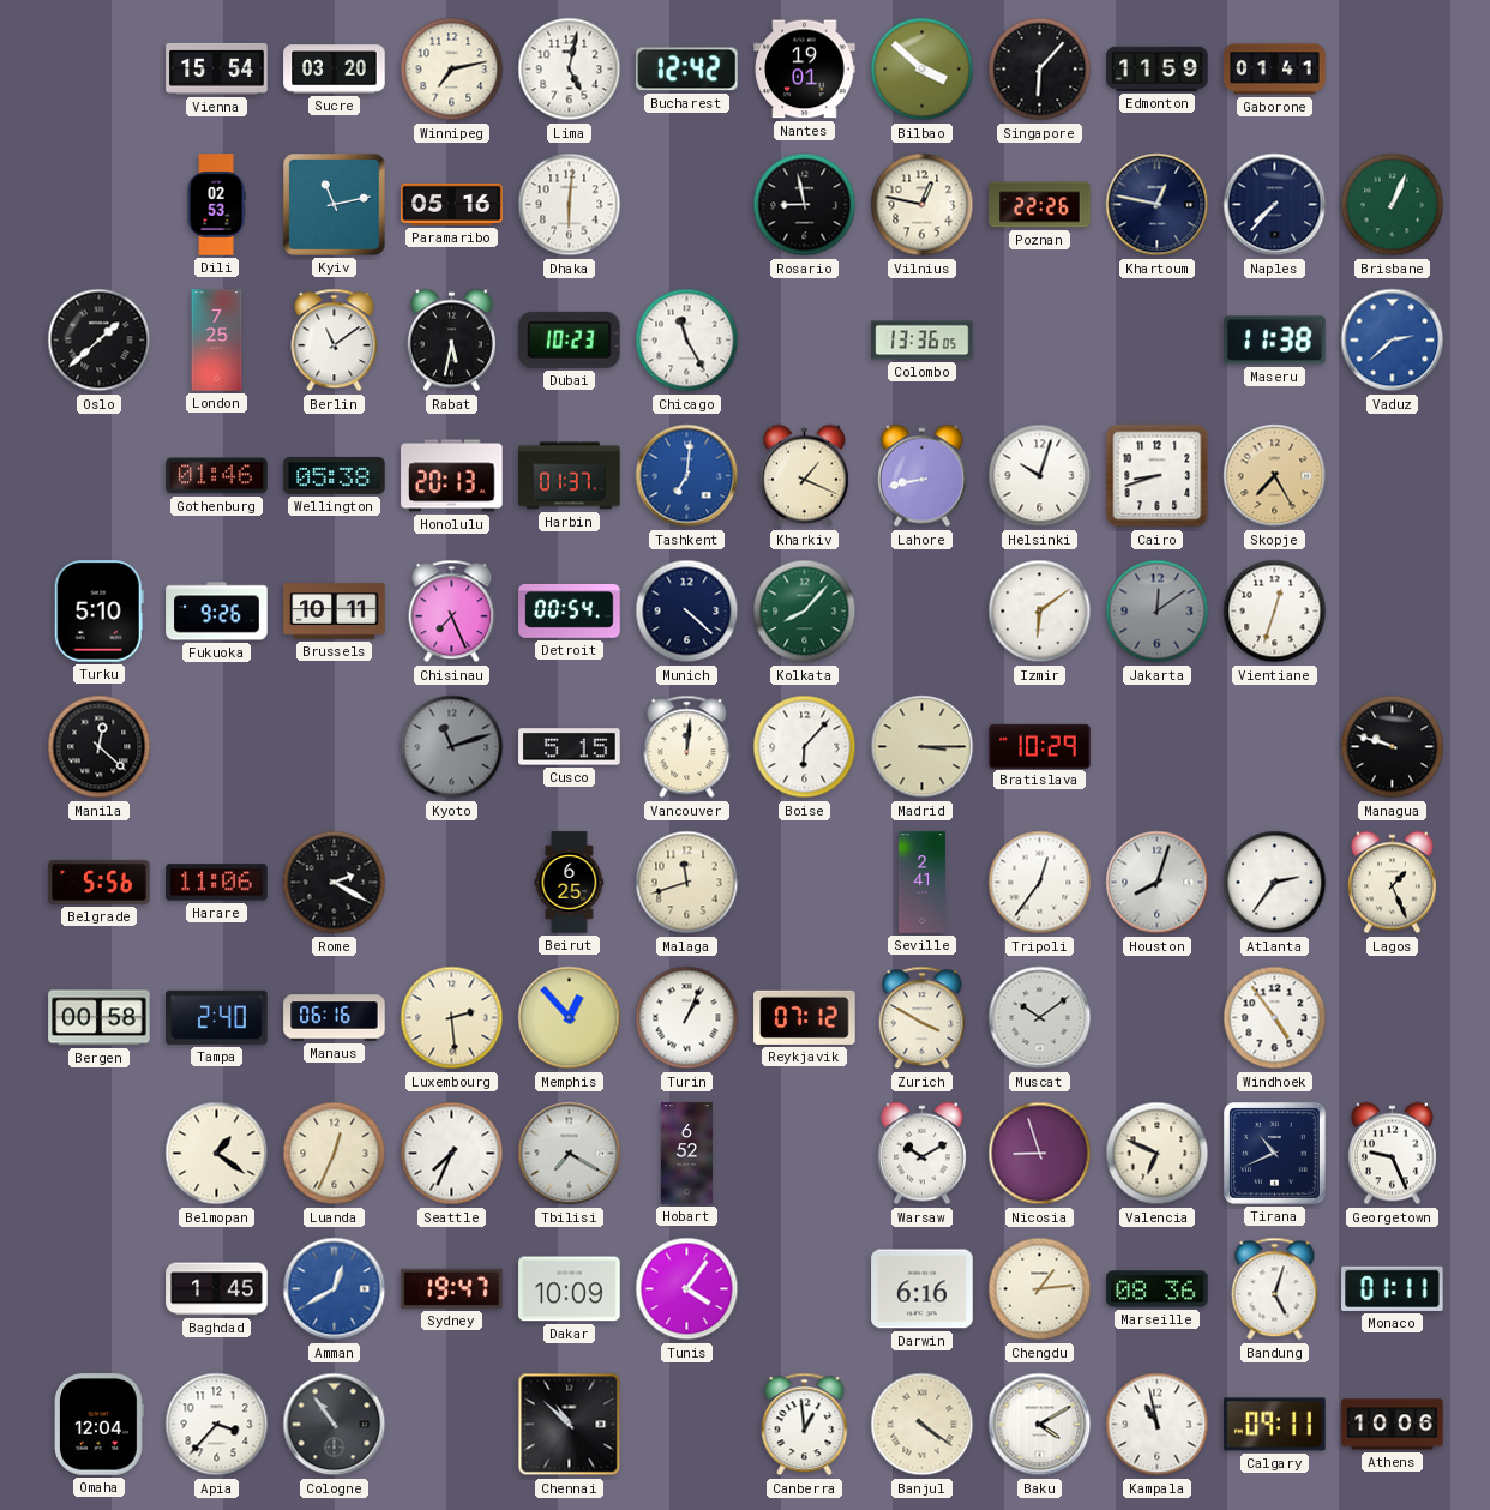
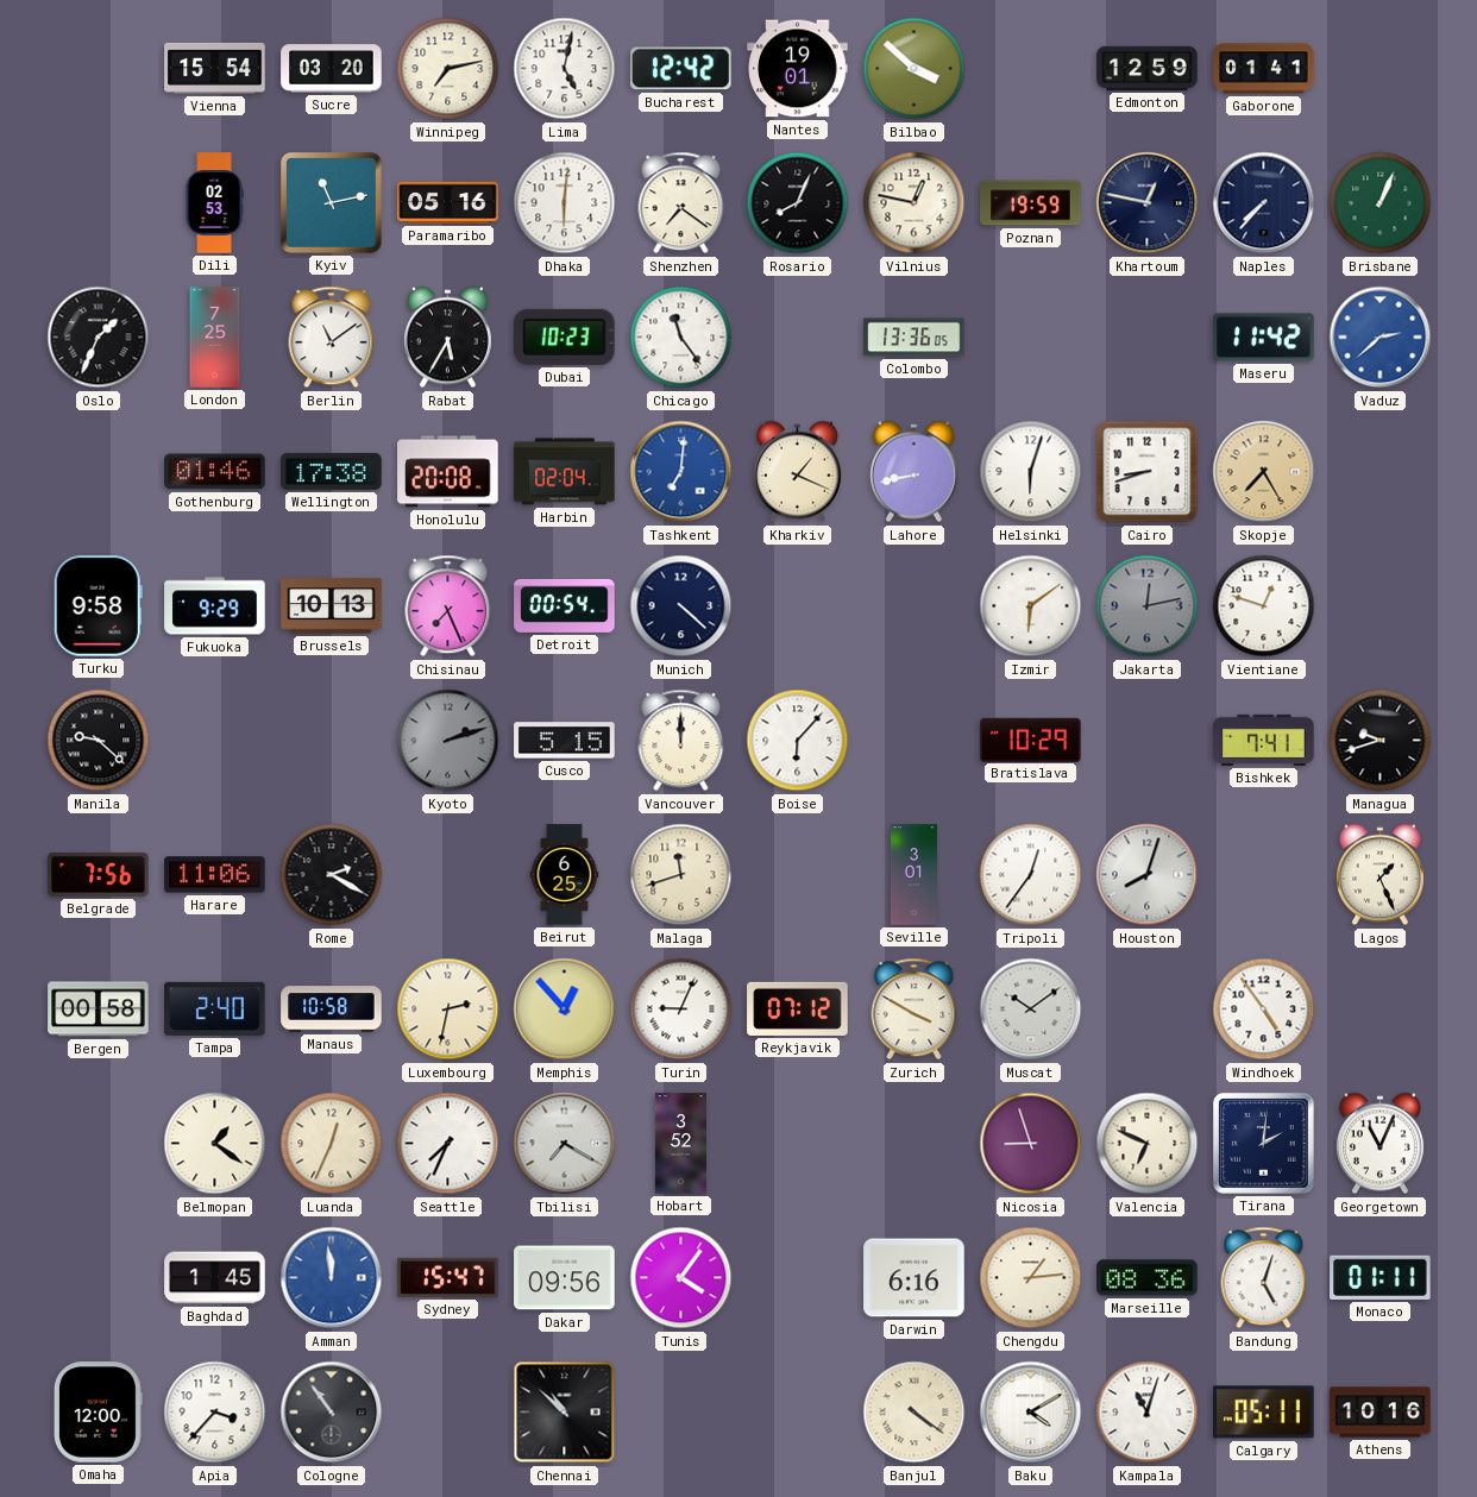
Singapore: 6:07 -> none
Edmonton: 11:59 -> 12:59
Shenzhen: none -> 7:21
Rosario: 8:58 -> 8:04
Poznan: 22:26 -> 19:59
Oslo: 1:38 -> 1:34
Rabat: 5:32 -> 5:35
Chicago: 11:25 -> 11:24
Maseru: 11:38 -> 11:42
Wellington: 05:38 -> 17:38
Honolulu: 20:13 -> 20:08
Harbin: 01:37 -> 02:04
Helsinki: 10:03 -> 6:03
Turku: 5:10 -> 9:58
Fukuoka: 9:26 -> 9:29
Brussels: 10:11 -> 10:13
Kolkata: 8:07 -> none
Jakarta: 12:09 -> 12:13
Vientiane: 12:33 -> 12:48
Manila: 12:22 -> 9:22
Kyoto: 11:12 -> 2:12
Vancouver: 12:01 -> 12:00
Madrid: 3:15 -> none
Bishkek: none -> 7:41
Managua: 9:48 -> 9:42
Belgrade: 5:56 -> 7:56
Seville: 2:41 -> 3:01
Atlanta: 2:36 -> none
Manaus: 06:16 -> 10:58
Luxembourg: 2:29 -> 2:32
Turin: 1:04 -> 9:04
Hobart: 6:52 -> 3:52
Warsaw: 10:10 -> none
Tirana: 10:41 -> 2:01
Georgetown: 9:26 -> 11:04
Amman: 12:40 -> 11:59
Sydney: 19:47 -> 15:47
Dakar: 10:09 -> 09:56
Omaha: 12:04 -> 12:00
Canberra: 12:59 -> none
Kampala: 10:58 -> 11:03
Calgary: 09:11 -> 05:11
Athens: 10:06 -> 10:16
